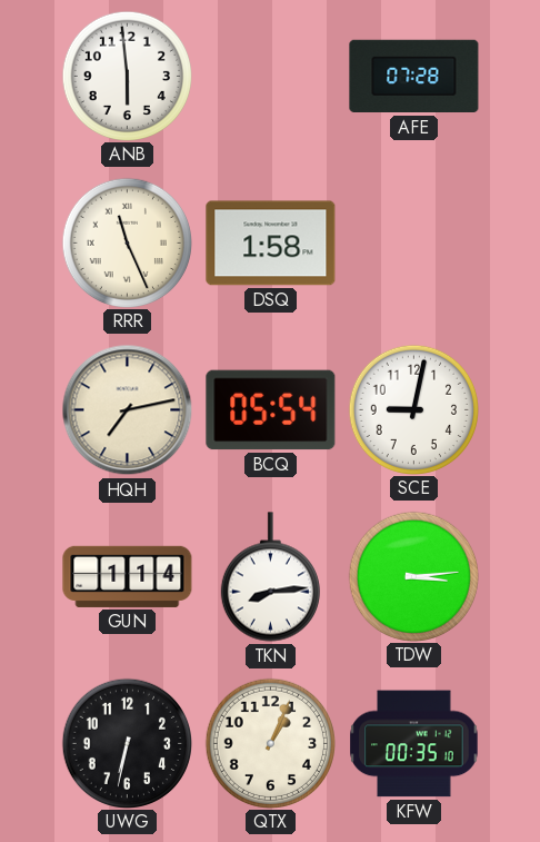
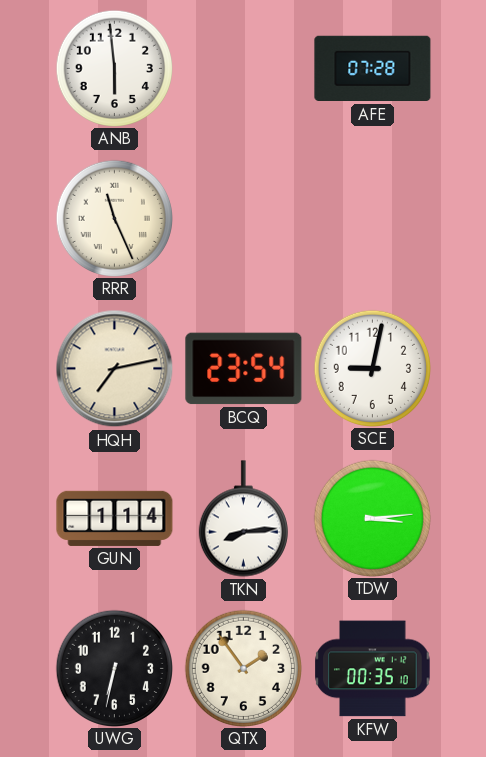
DSQ: 1:58 -> none
BCQ: 05:54 -> 23:54
QTX: 1:04 -> 1:54
